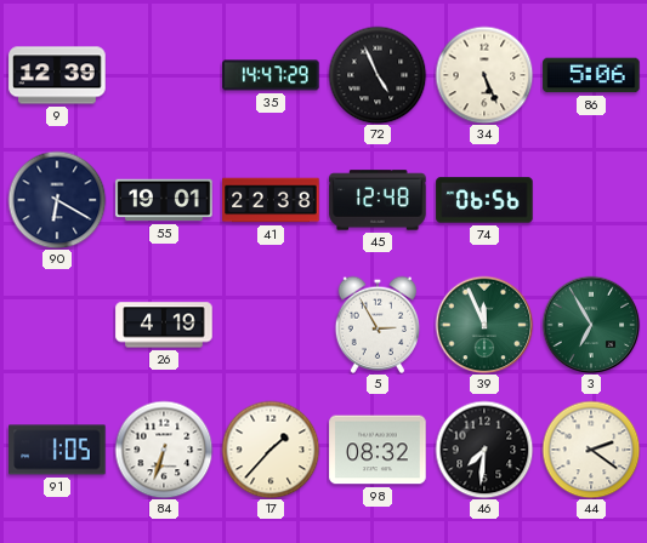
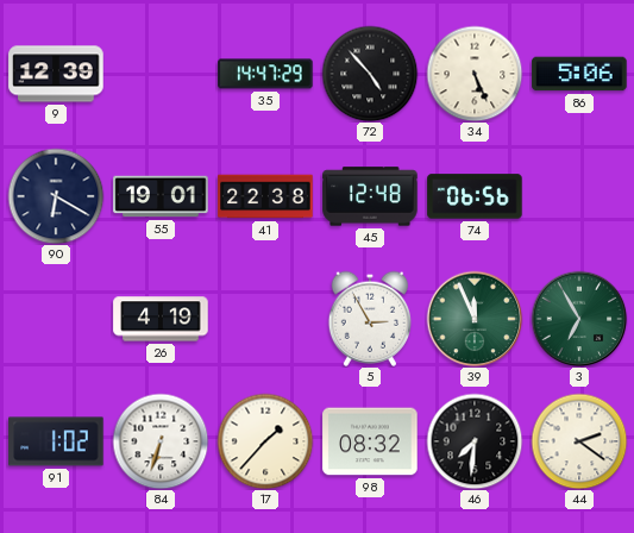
72: 4:56 -> 4:53
91: 1:05 -> 1:02
